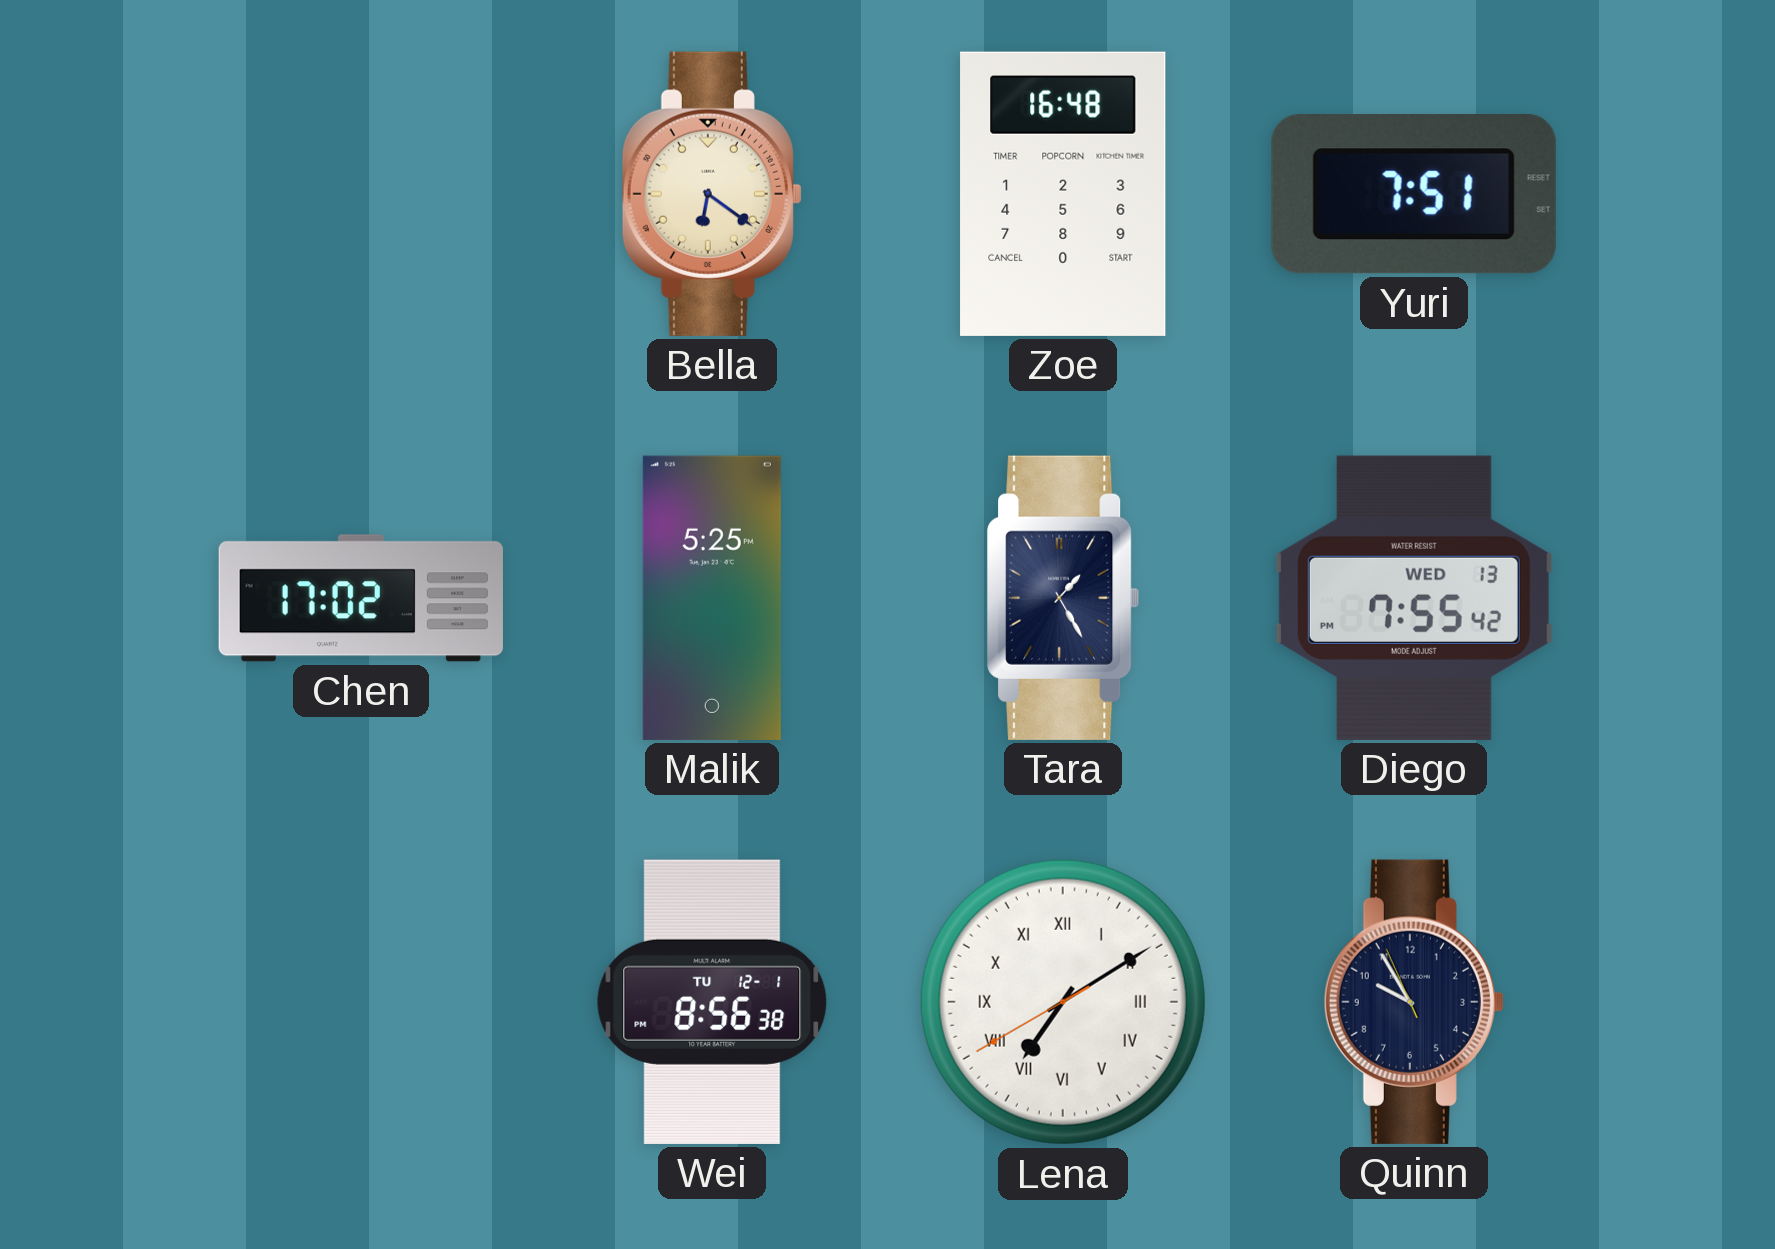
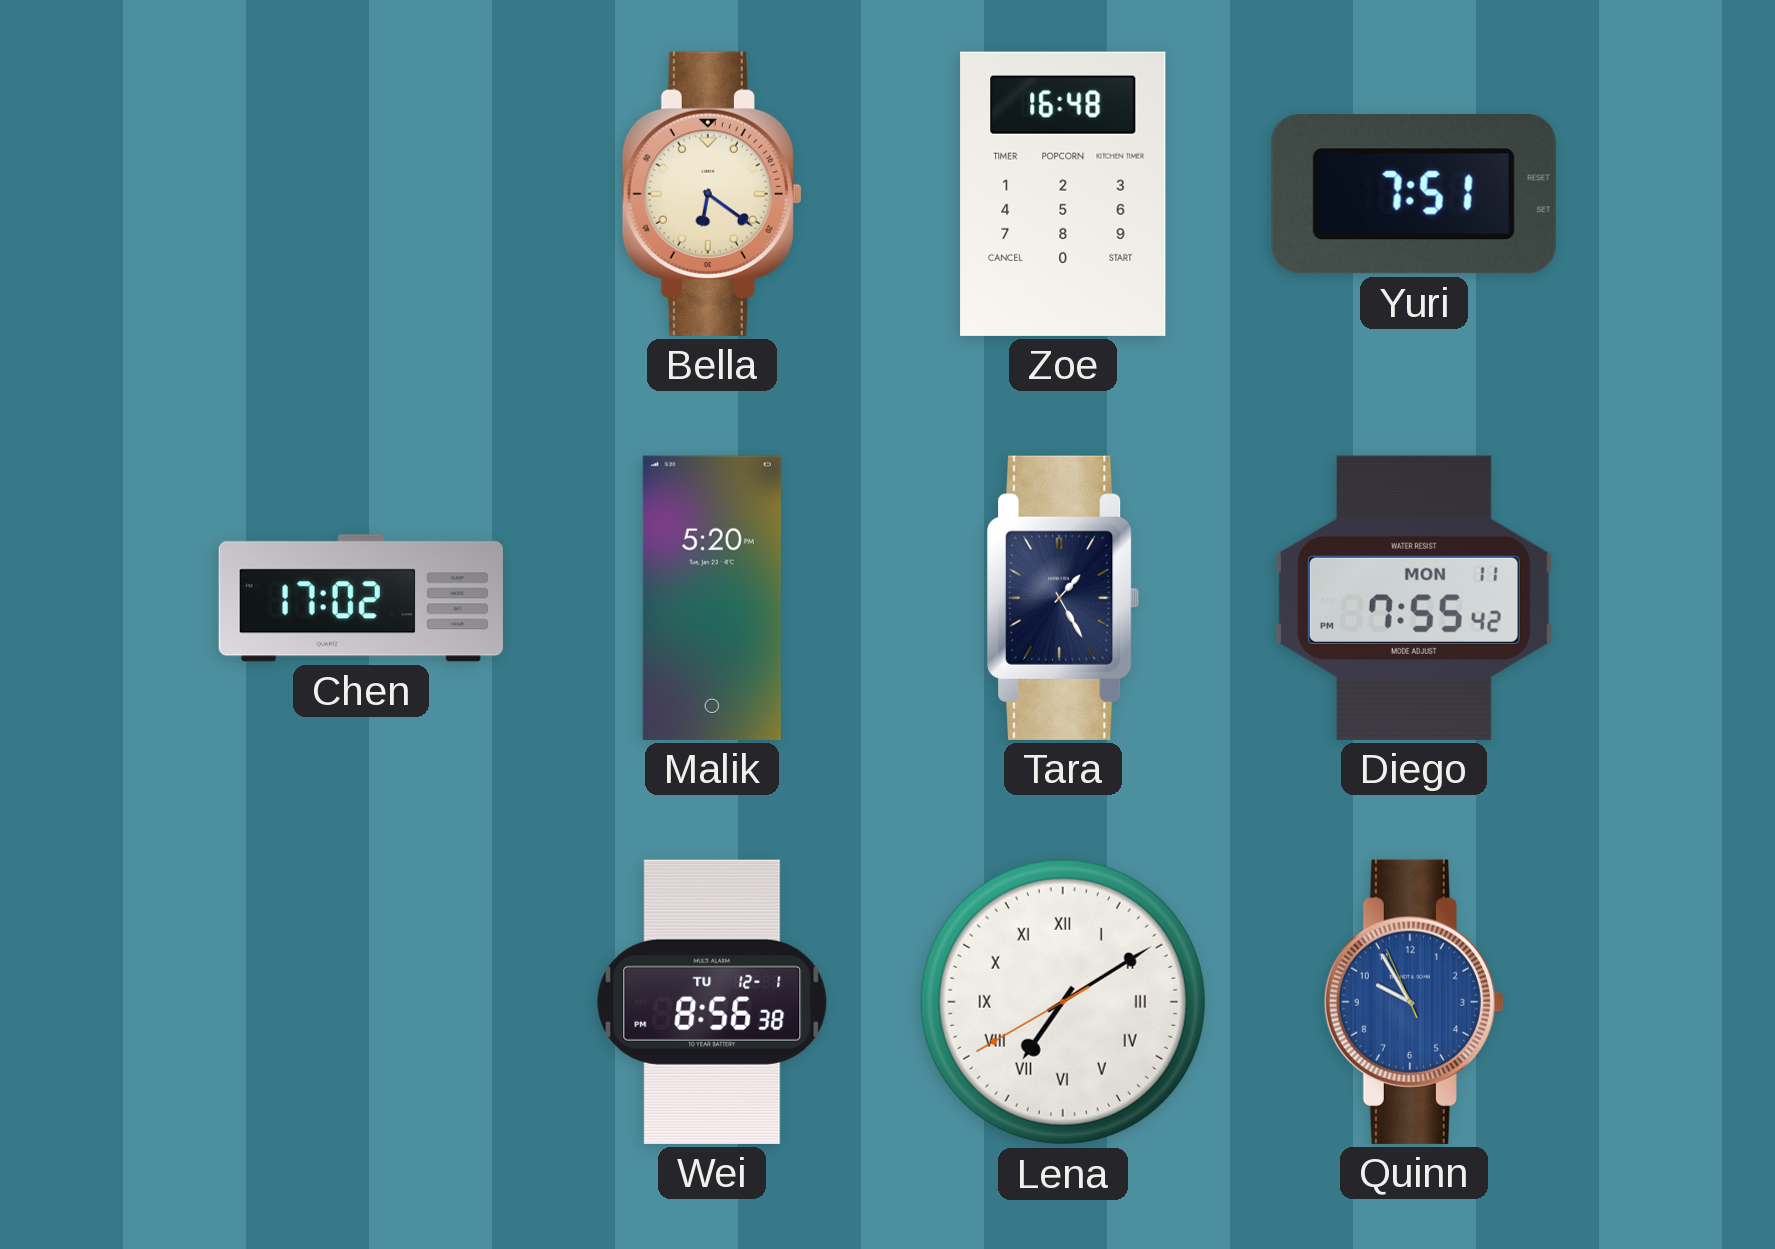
Malik: 5:25 -> 5:20
Diego date: WED 13 -> MON 11
Quinn dial: navy -> blue
